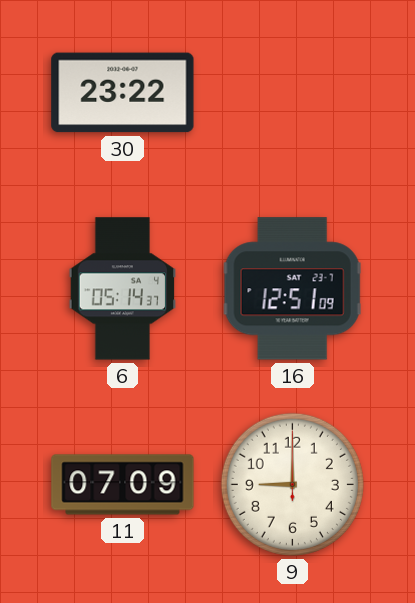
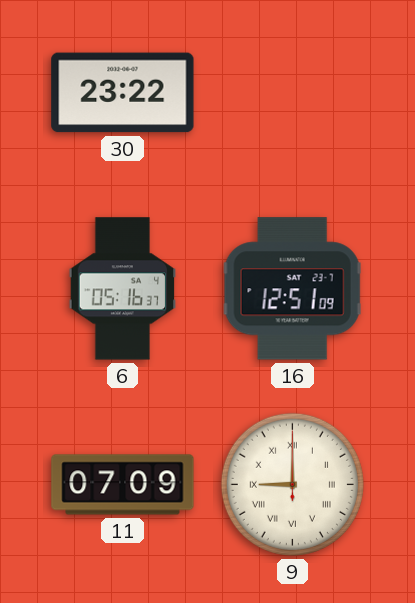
6: 05:14 -> 05:16
9 numerals: Arabic -> Roman
